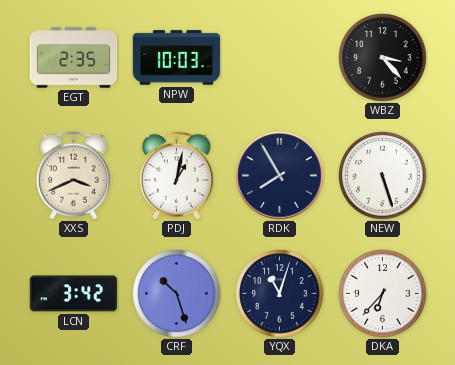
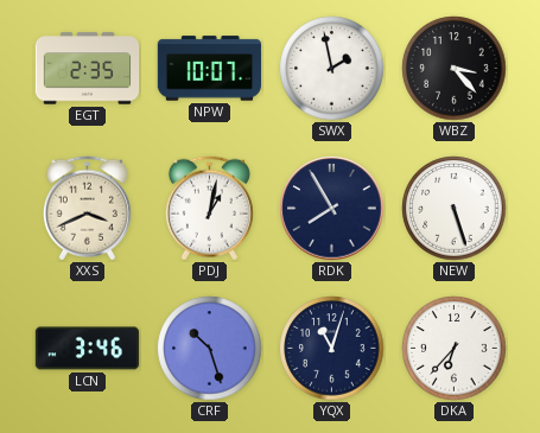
NPW: 10:03 -> 10:07
SWX: none -> 1:58
LCN: 3:42 -> 3:46
